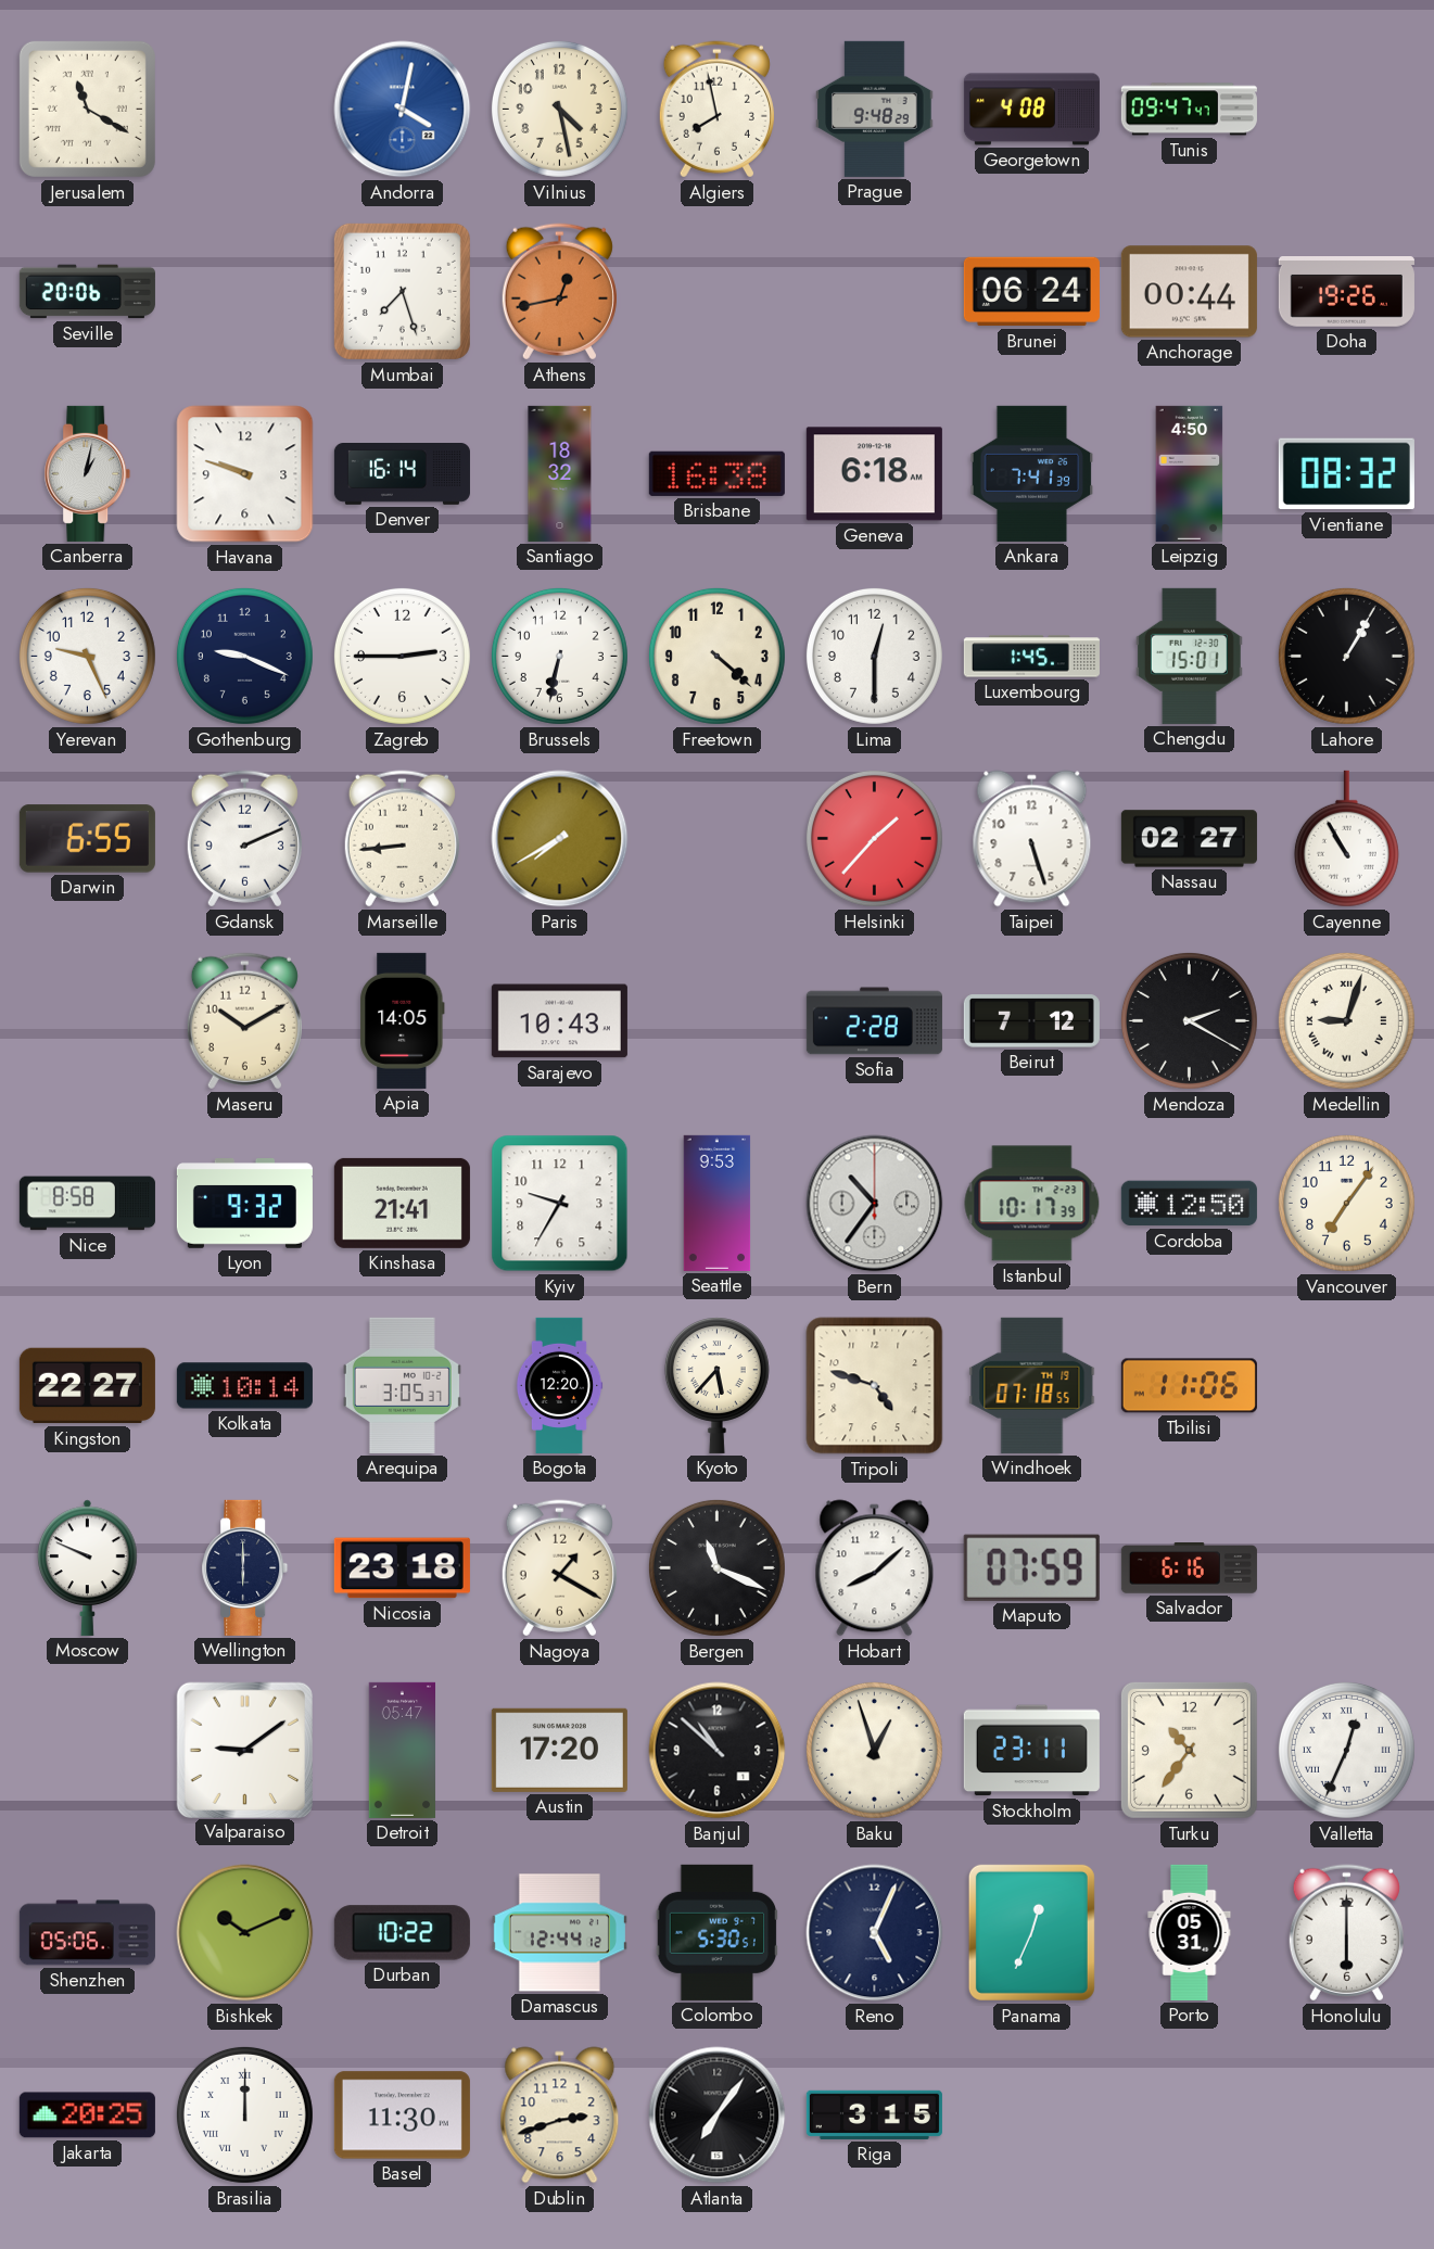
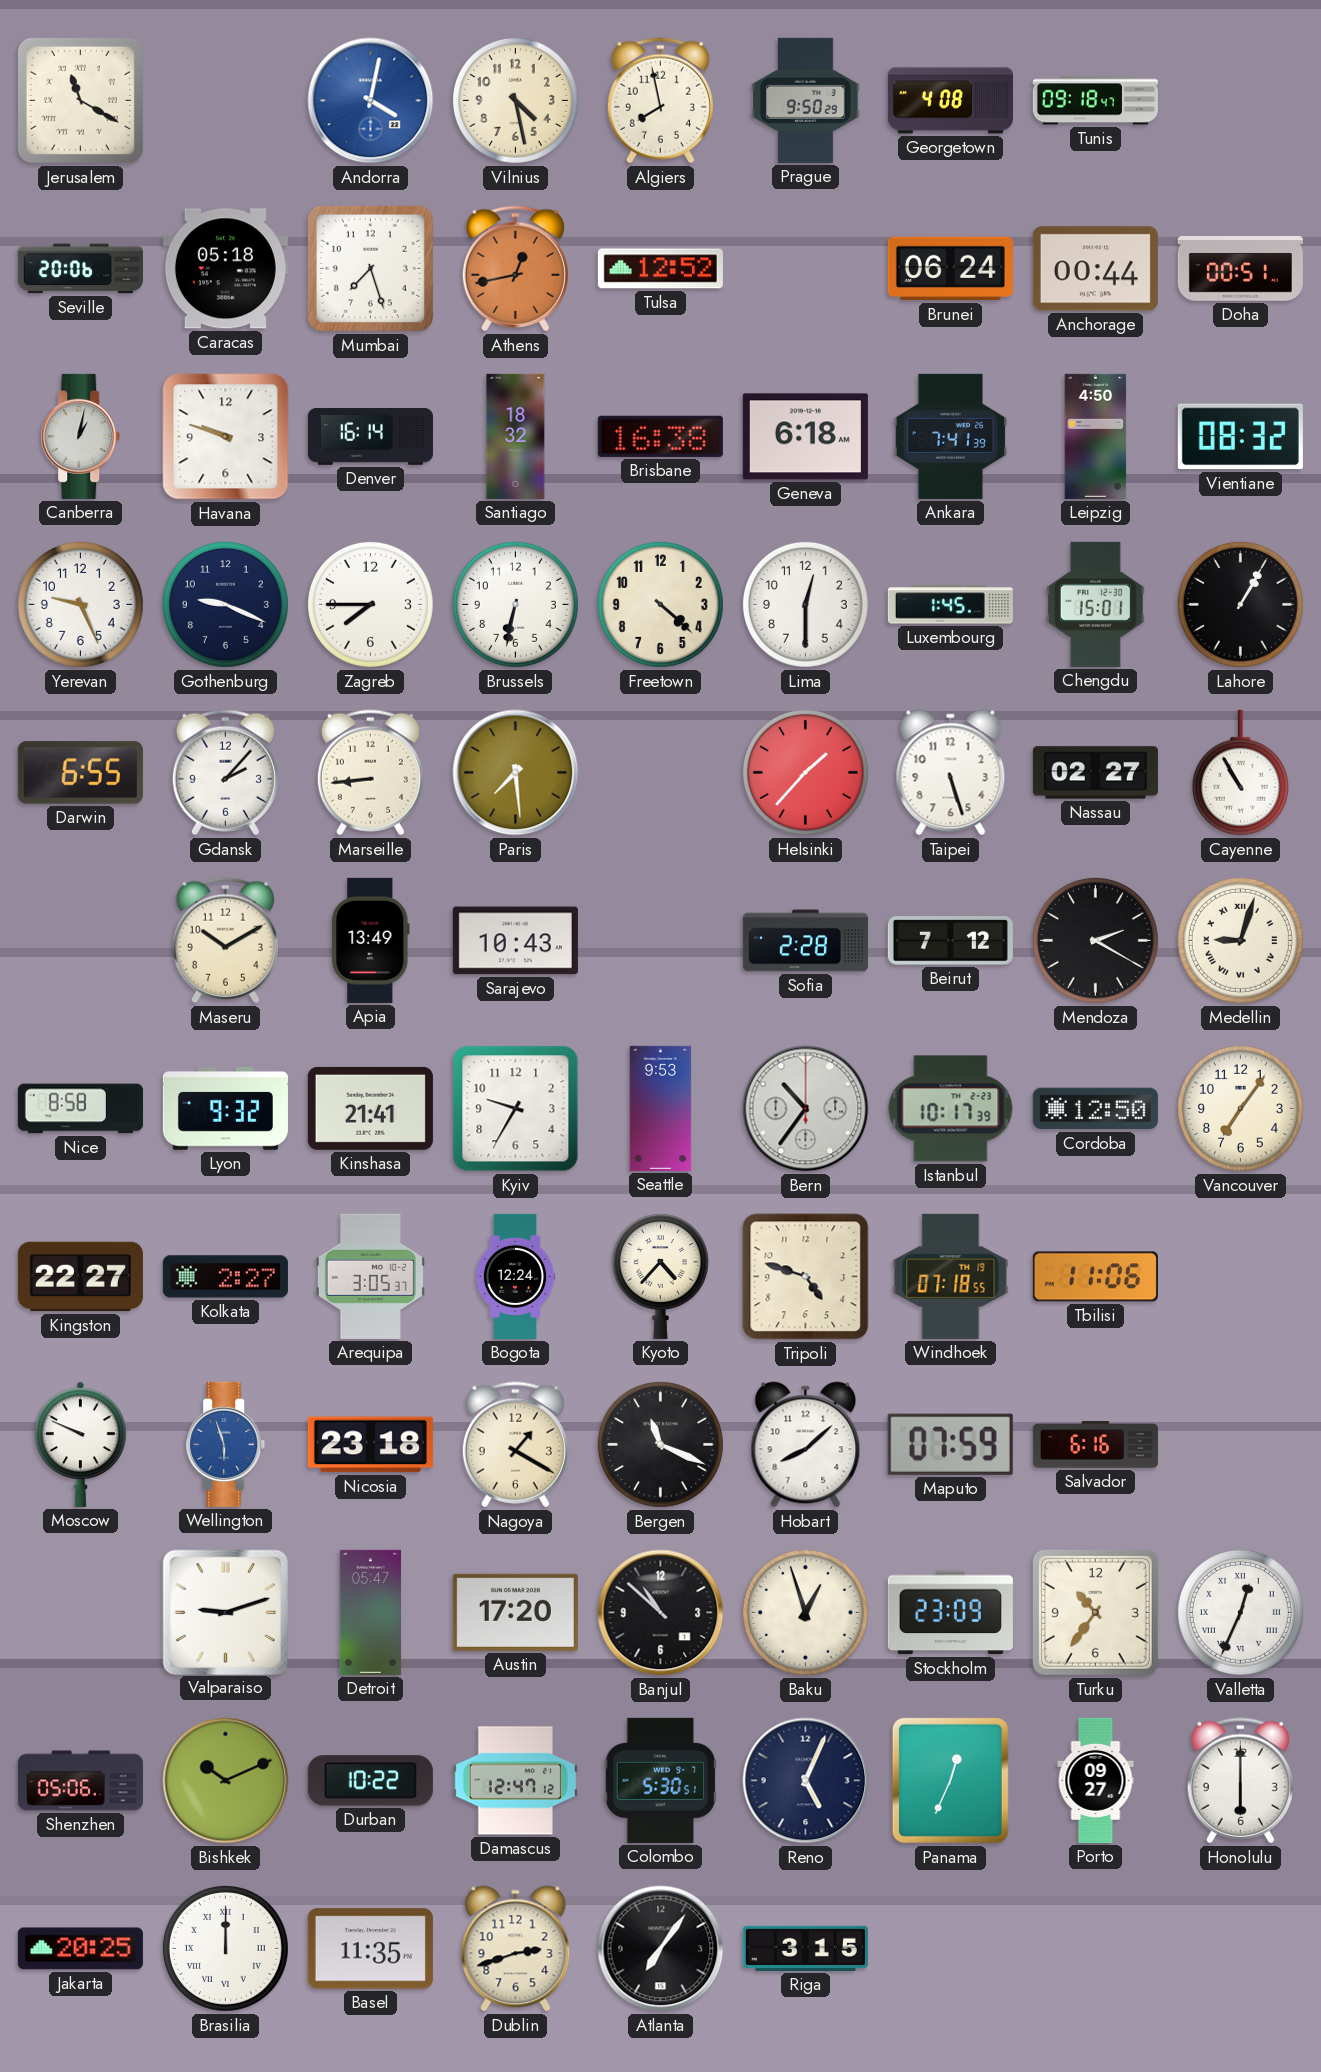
Prague: 9:48 -> 9:50
Tunis: 09:47 -> 09:18
Caracas: none -> 05:18
Tulsa: none -> 12:52
Doha: 19:26 -> 00:51
Zagreb: 2:45 -> 7:45
Gdansk: 2:11 -> 2:07
Paris: 7:40 -> 7:29
Apia: 14:05 -> 13:49
Kolkata: 10:14 -> 2:27
Bogota: 12:20 -> 12:24
Kyoto: 5:37 -> 4:37
Wellington: 6:00 -> 5:57
Wellington dial: navy -> blue
Valparaiso: 9:09 -> 9:12
Stockholm: 23:11 -> 23:09
Damascus: 12:44 -> 12:47
Porto: 05:31 -> 09:27
Basel: 11:30 -> 11:35
